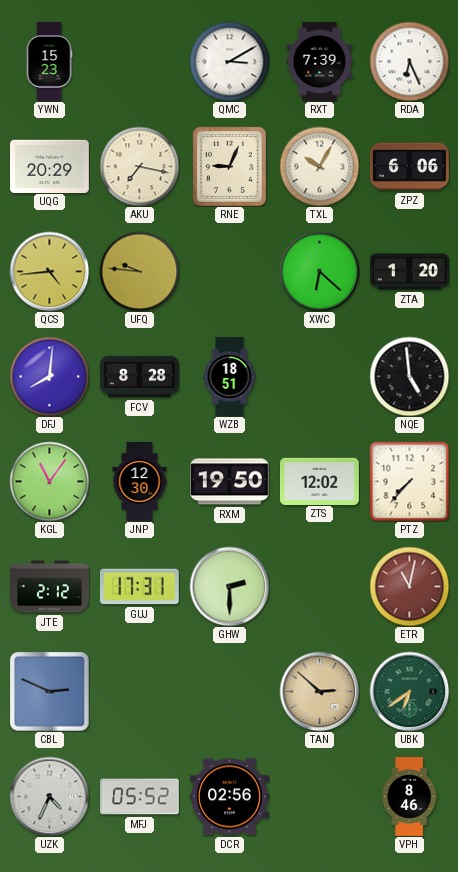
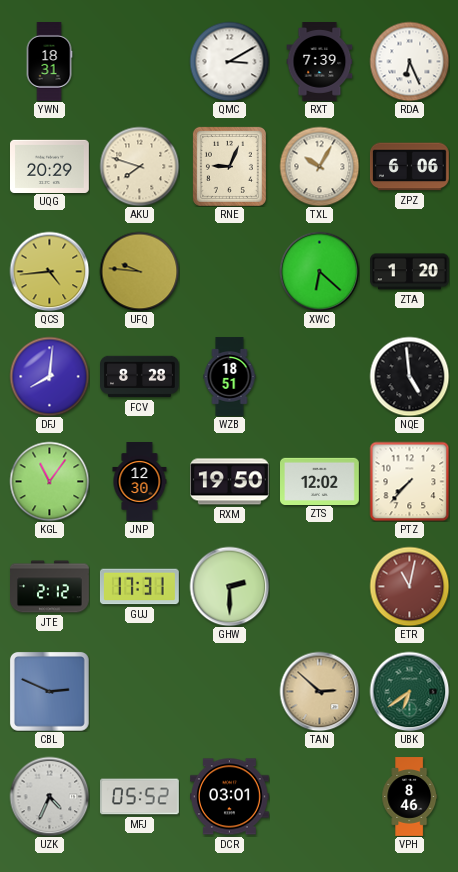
YWN: 15:23 -> 18:31
AKU: 7:17 -> 7:48
DCR: 02:56 -> 03:01
